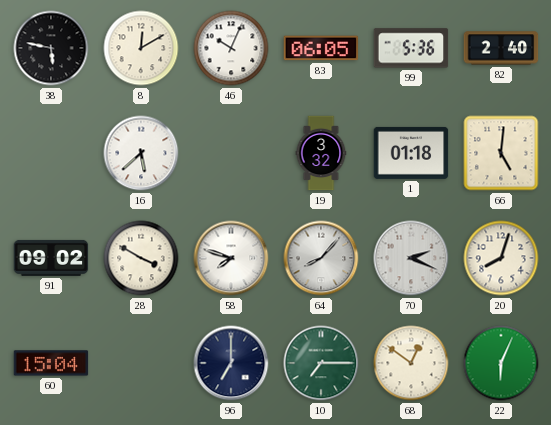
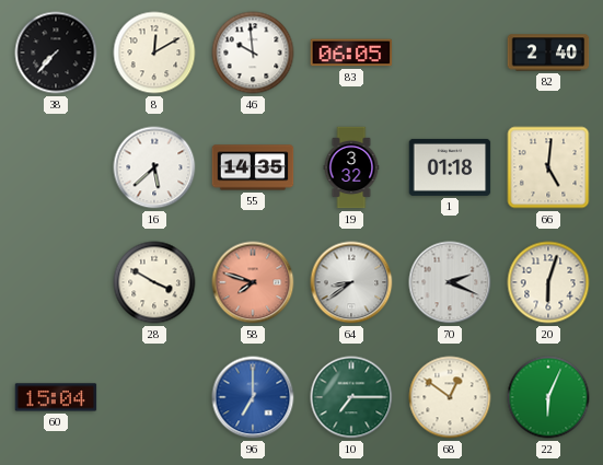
38: 5:47 -> 7:37
46: 10:04 -> 9:59
99: 5:36 -> none
55: none -> 14:35
91: 09:02 -> none
58 dial: white -> salmon
64: 8:07 -> 8:39
20: 8:03 -> 6:03
96 dial: navy -> blue
